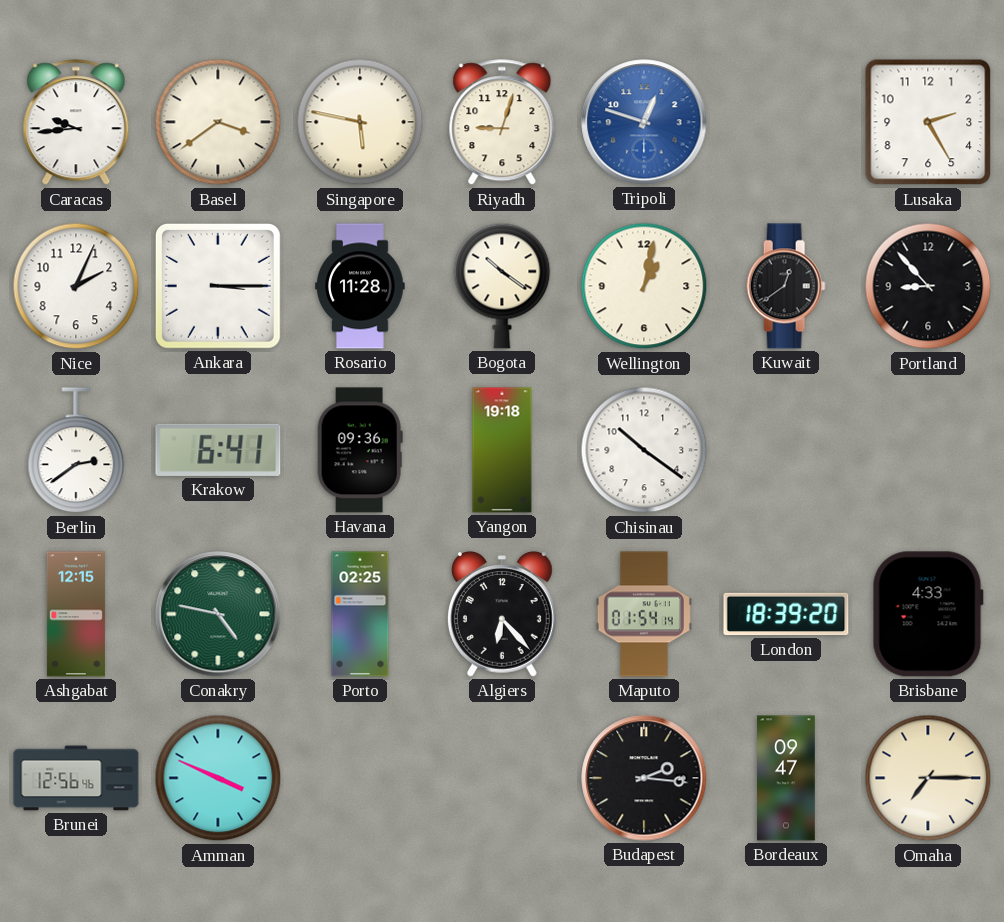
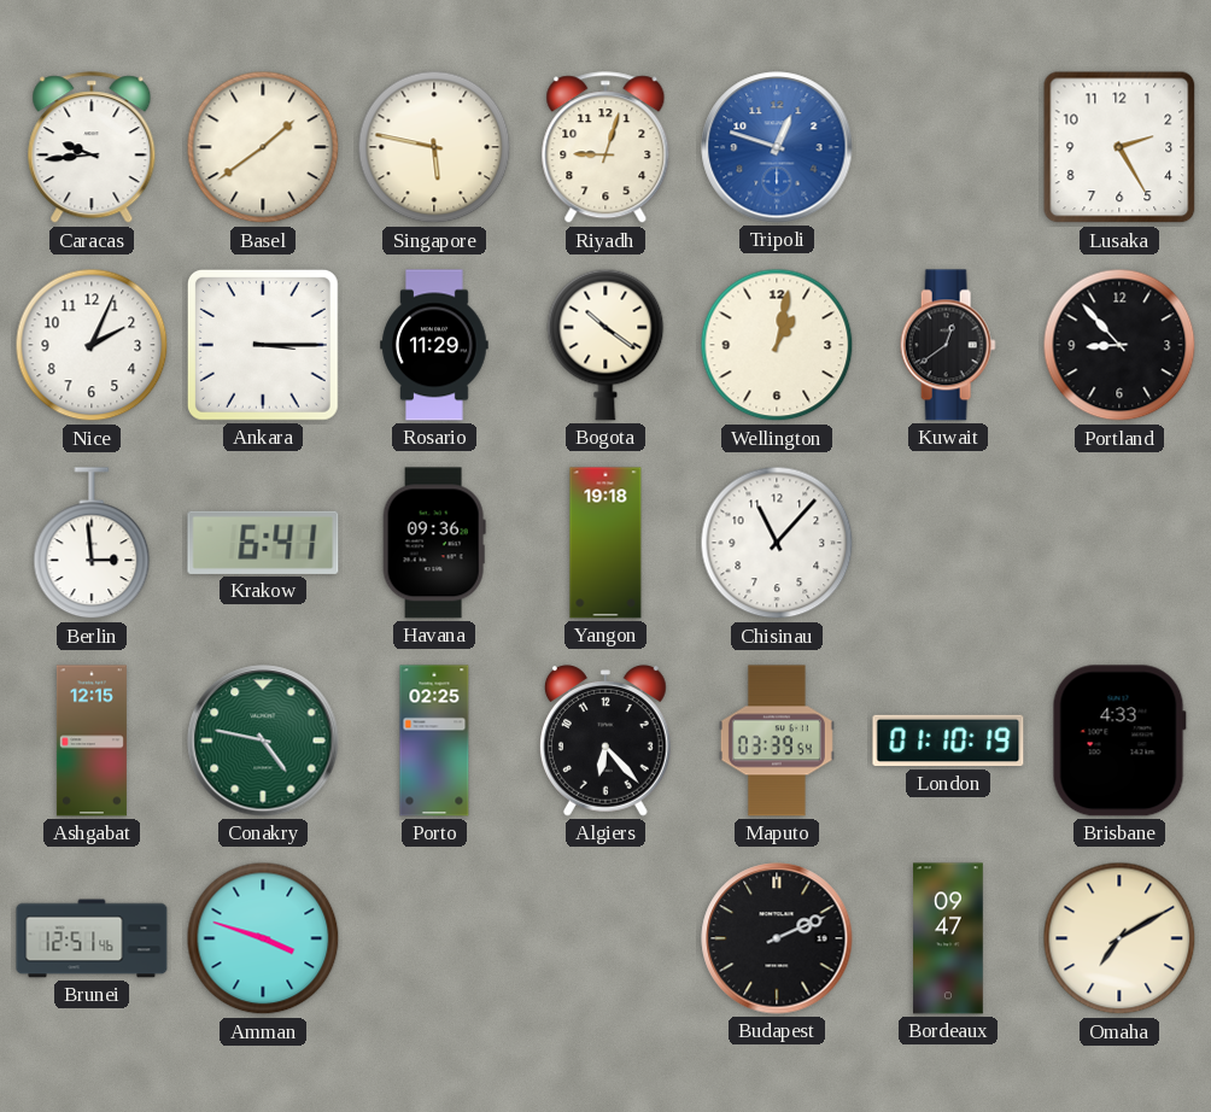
Basel: 3:39 -> 1:39
Rosario: 11:28 -> 11:29
Berlin: 2:39 -> 2:59
Chisinau: 10:21 -> 11:07
Maputo: 01:54 -> 03:39
London: 18:39 -> 01:10
Brunei: 12:56 -> 12:51
Amman: 3:49 -> 3:48
Budapest: 2:16 -> 2:11
Omaha: 7:15 -> 7:10
